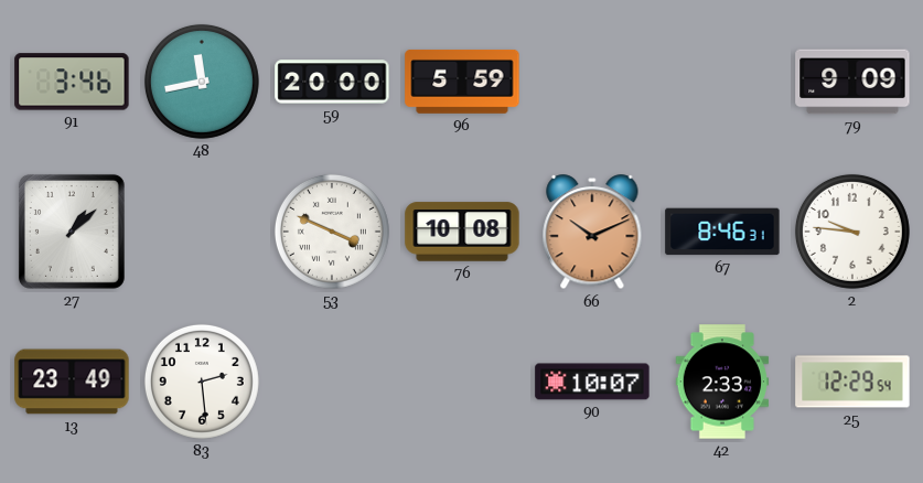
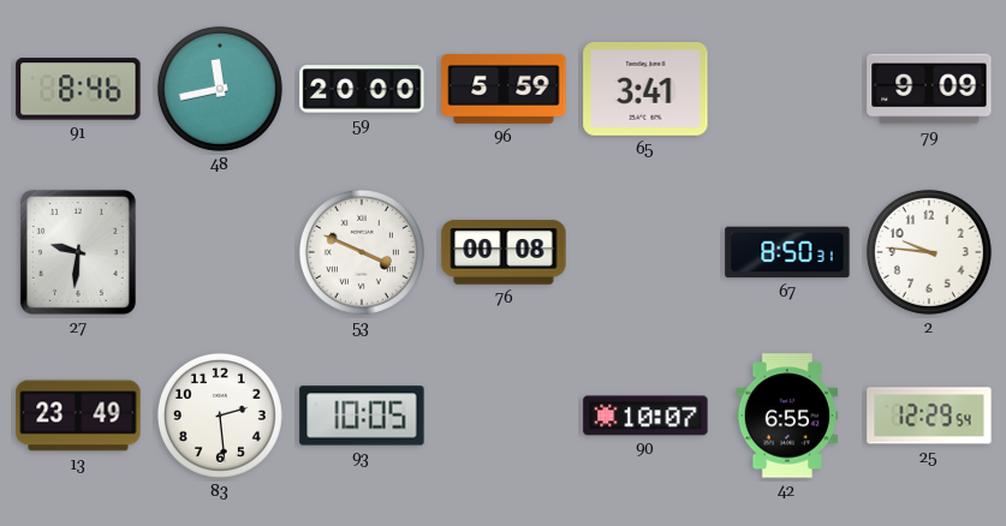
91: 3:46 -> 8:46
65: none -> 3:41
27: 1:08 -> 9:31
76: 10:08 -> 00:08
66: 10:11 -> none
67: 8:46 -> 8:50
93: none -> 10:05
42: 2:33 -> 6:55
